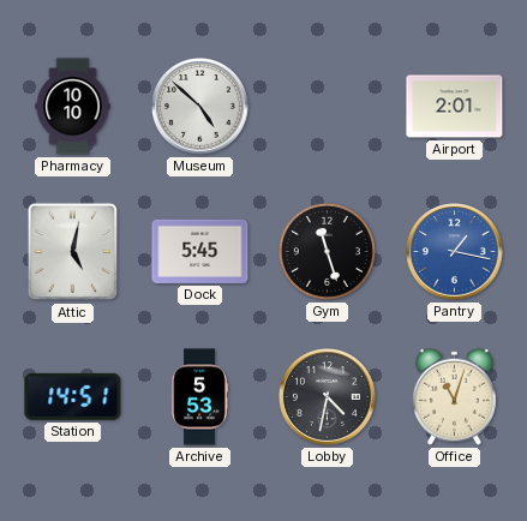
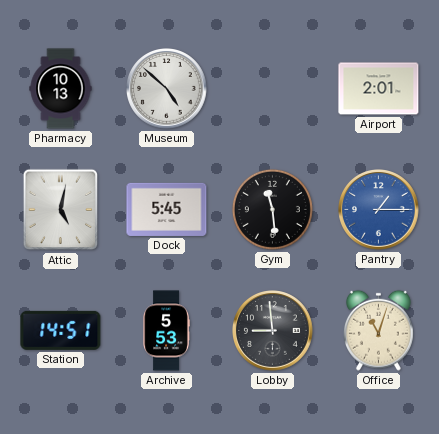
Pharmacy: 10:10 -> 10:13
Gym: 11:27 -> 11:29
Pantry: 1:17 -> 1:15
Lobby: 4:32 -> 8:59
